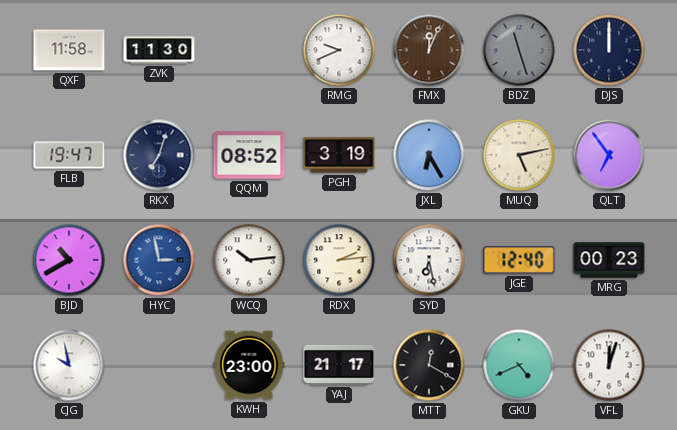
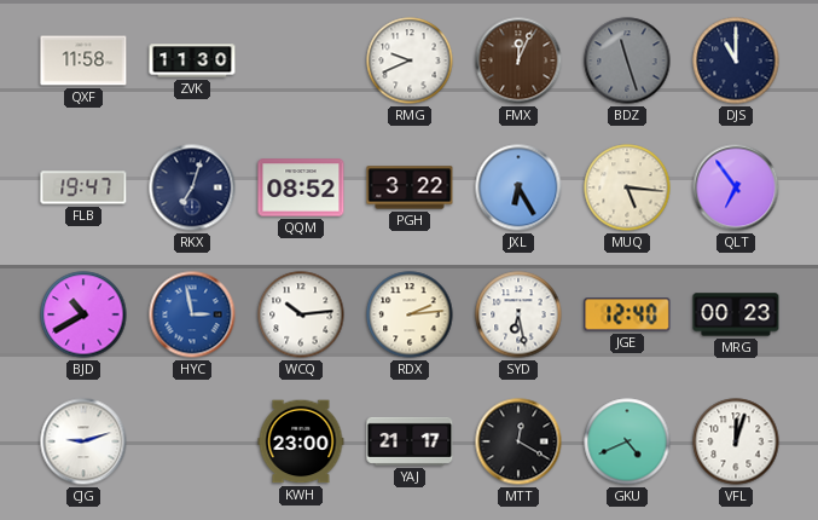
DJS: 12:00 -> 11:00
PGH: 3:19 -> 3:22
MUQ: 5:13 -> 5:16
CJG: 9:58 -> 9:12
